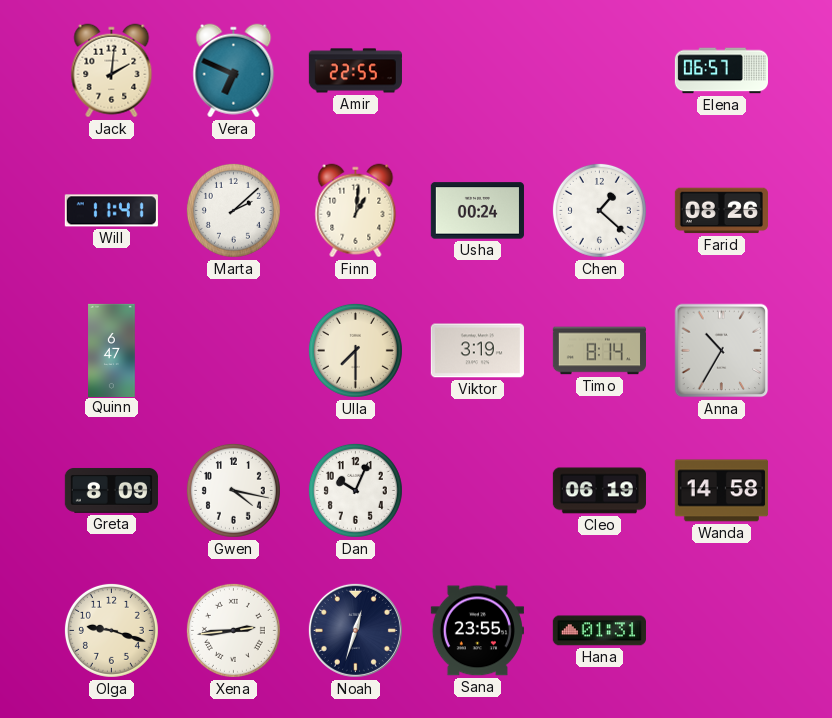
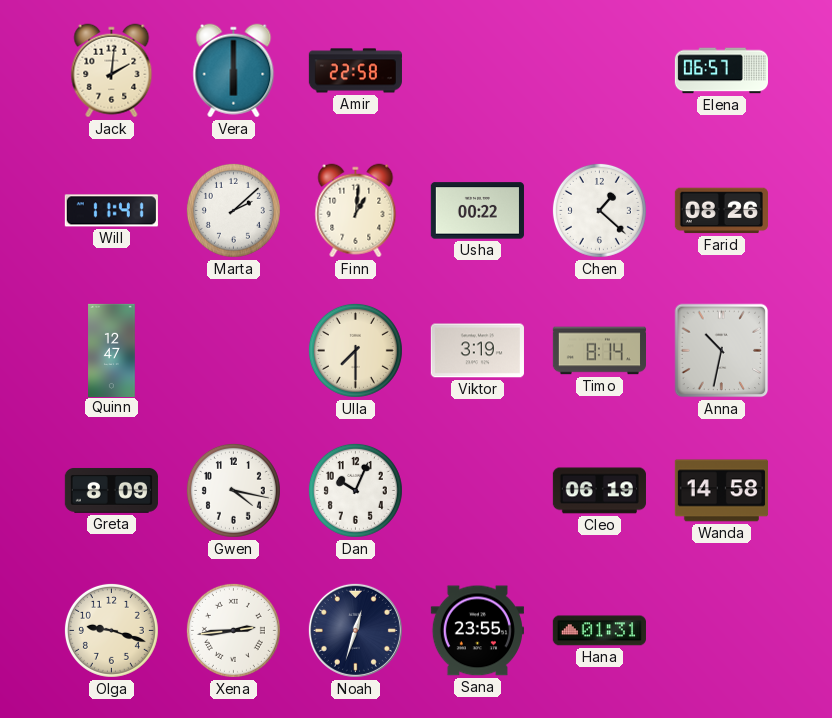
Vera: 6:49 -> 6:00
Amir: 22:55 -> 22:58
Usha: 00:24 -> 00:22
Quinn: 6:47 -> 12:47
Anna: 10:35 -> 10:32
